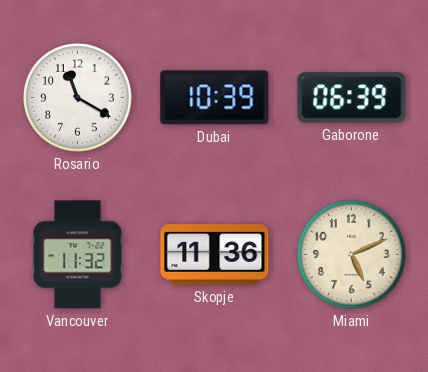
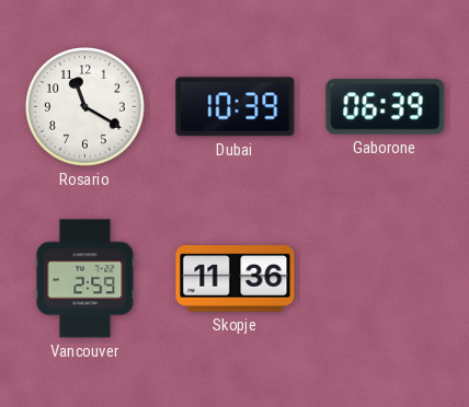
Vancouver: 11:32 -> 2:59
Miami: 5:11 -> none
